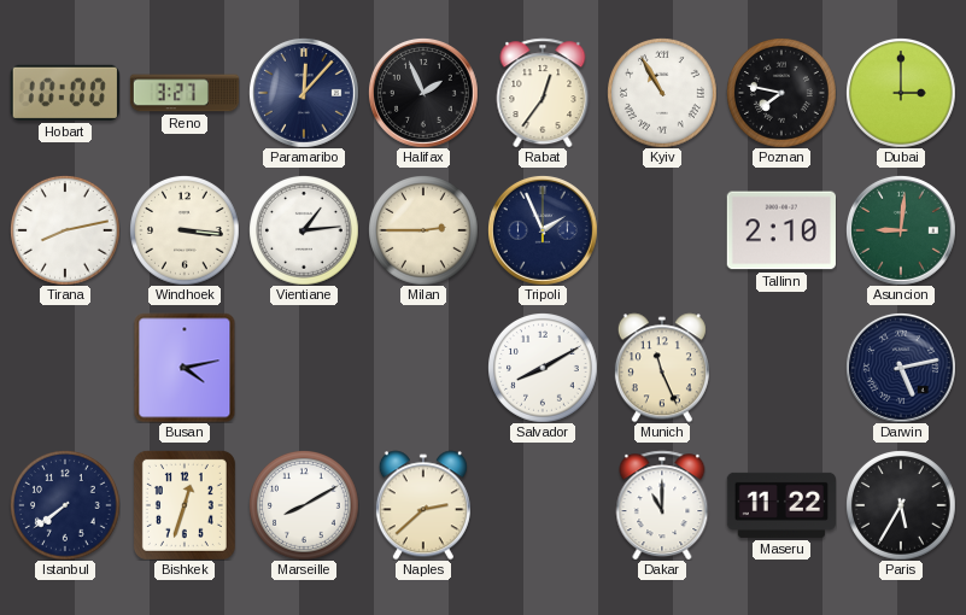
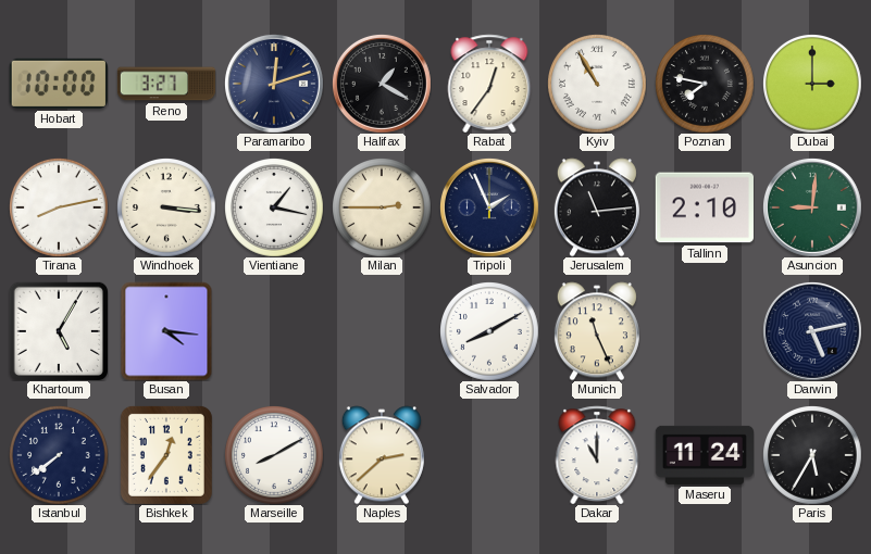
Paramaribo: 12:07 -> 12:12
Halifax: 1:56 -> 1:20
Vientiane: 1:14 -> 1:17
Jerusalem: none -> 11:14
Khartoum: none -> 5:05
Busan: 4:13 -> 4:16
Bishkek: 12:33 -> 12:36
Maseru: 11:22 -> 11:24
